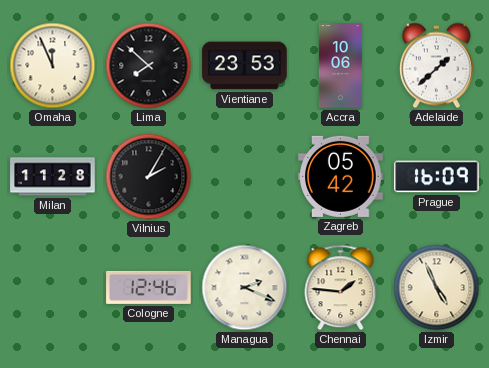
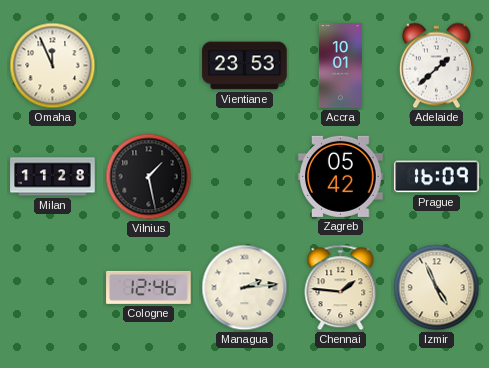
Lima: 7:52 -> none
Accra: 10:06 -> 10:01
Vilnius: 2:05 -> 1:28
Managua: 2:19 -> 2:14
